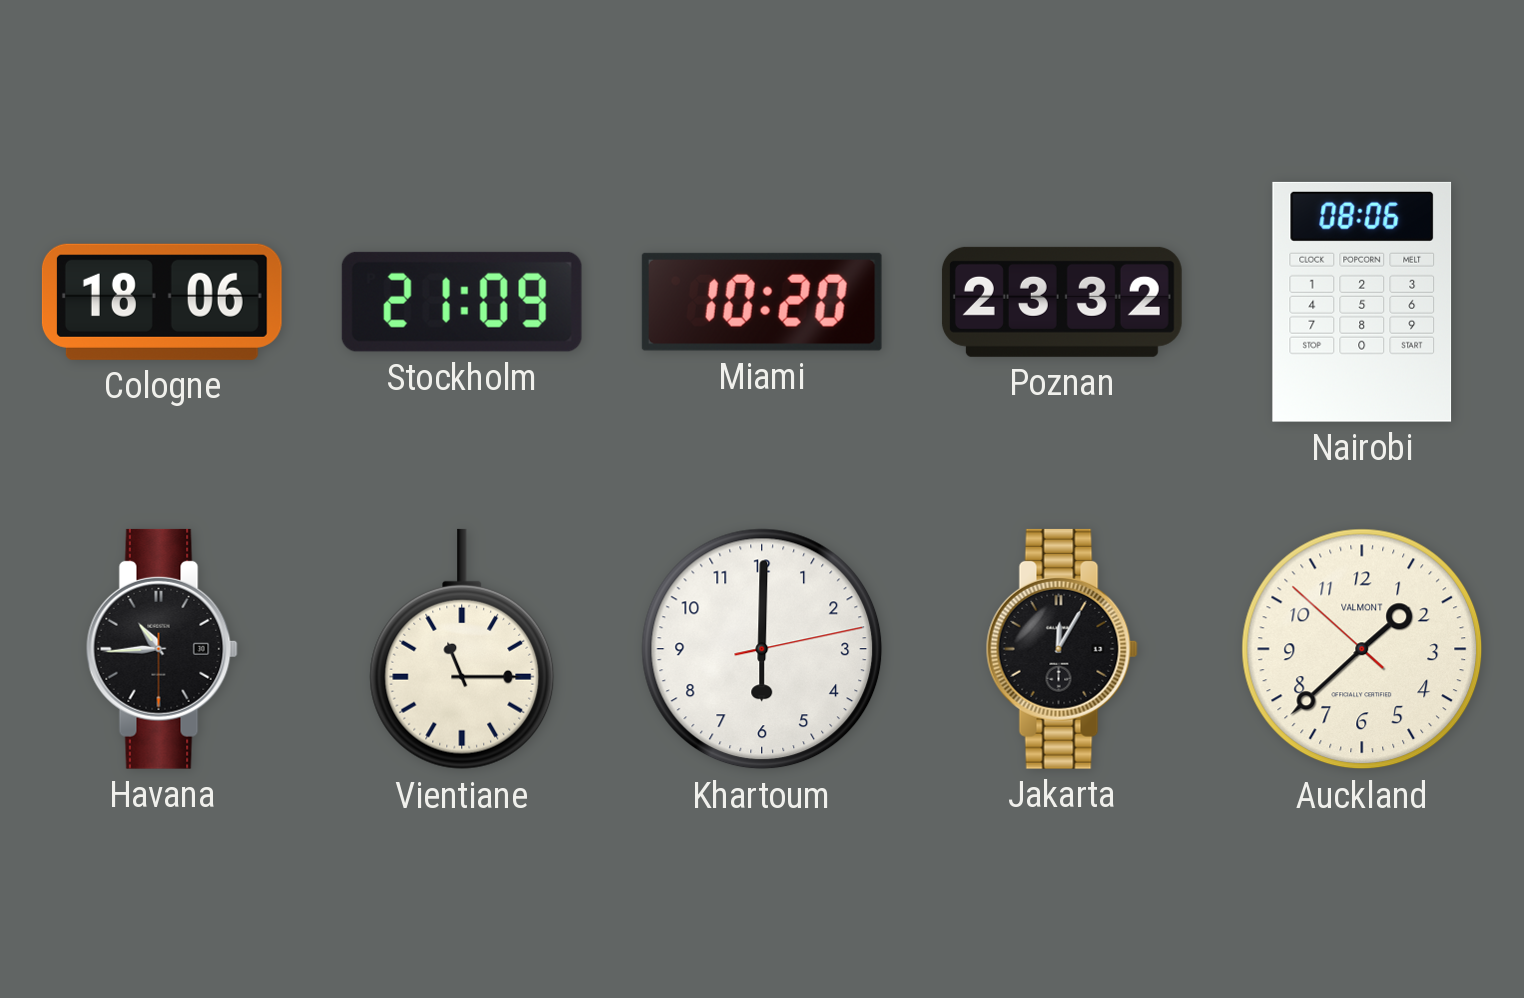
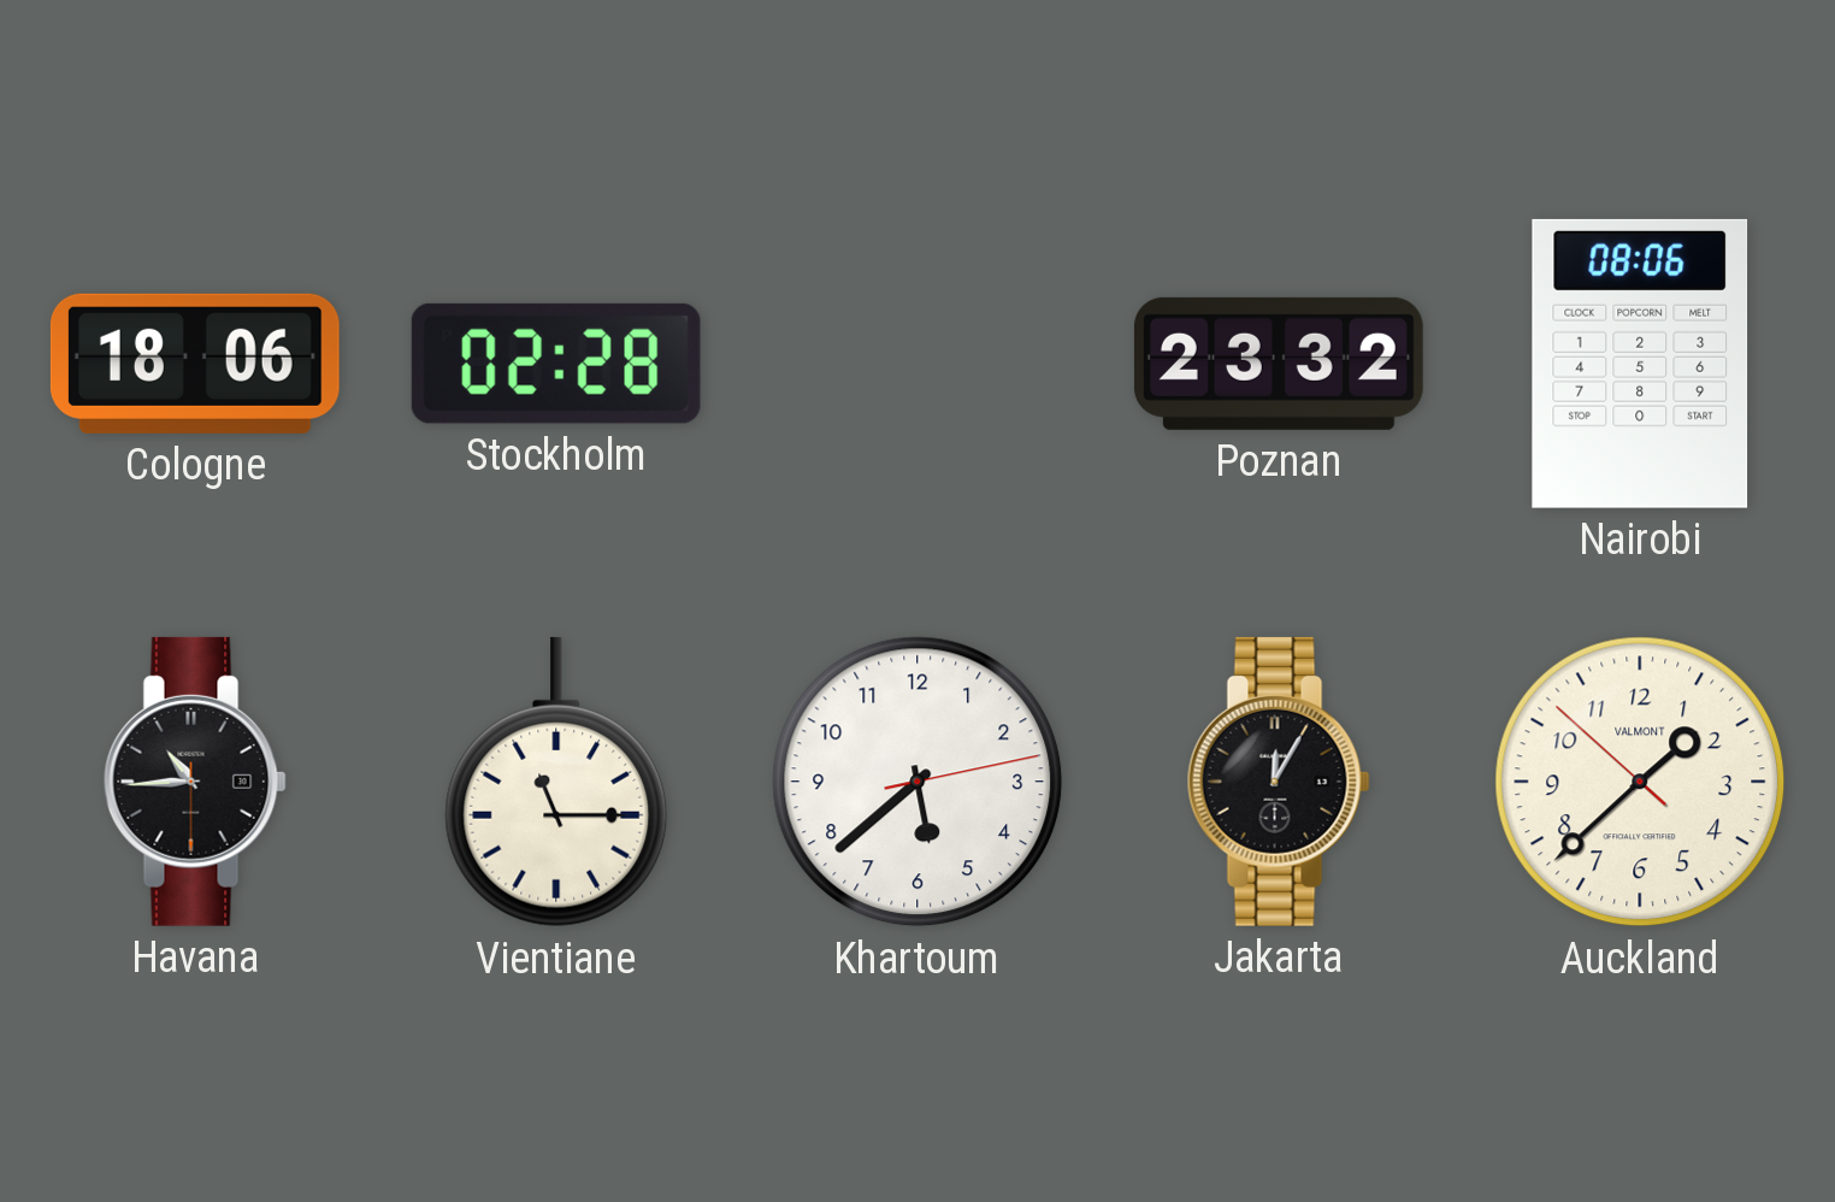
Stockholm: 21:09 -> 02:28
Miami: 10:20 -> none
Khartoum: 6:00 -> 5:38
